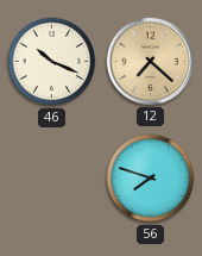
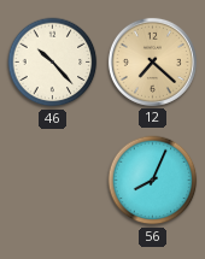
46: 10:19 -> 10:23
56: 7:48 -> 8:04
